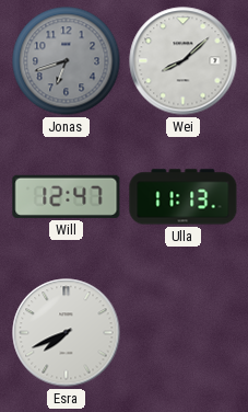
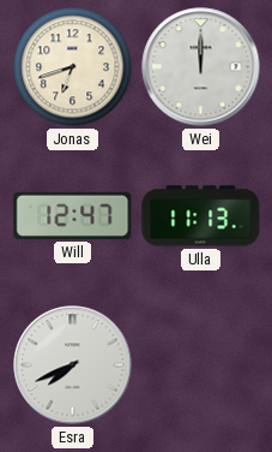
Jonas dial: grey -> cream
Wei: 8:08 -> 12:00
